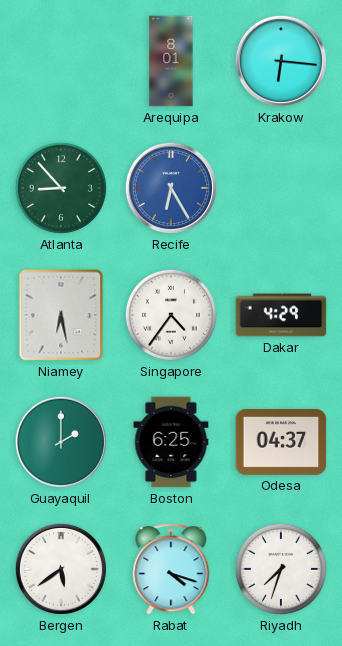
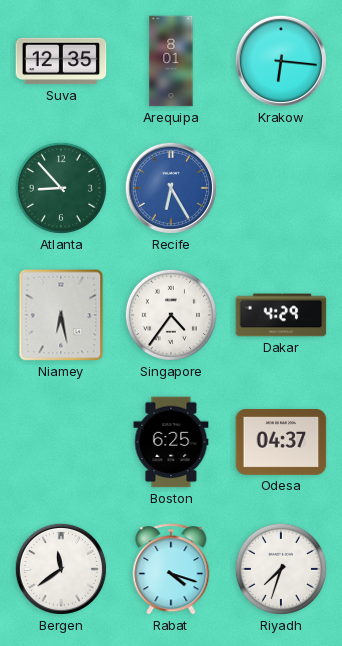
Suva: none -> 12:35
Guayaquil: 2:00 -> none
Bergen: 5:39 -> 11:39
